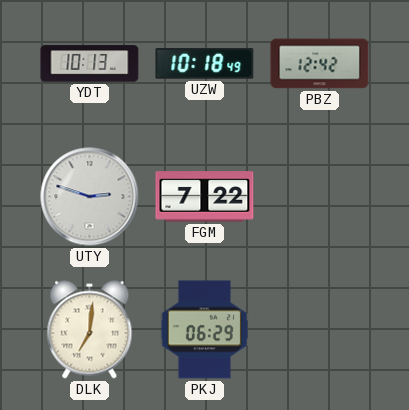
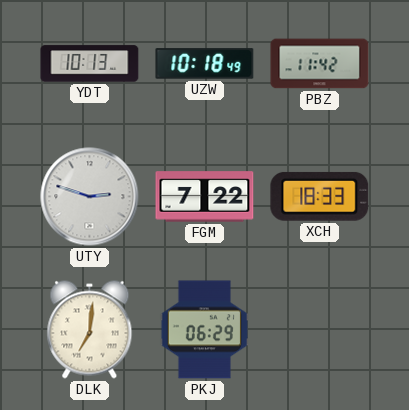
PBZ: 12:42 -> 11:42
XCH: none -> 18:33
